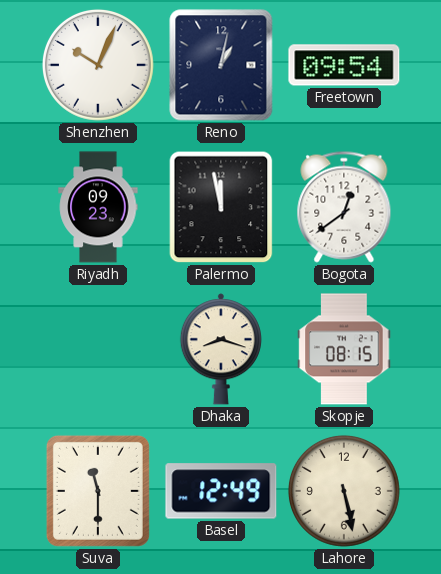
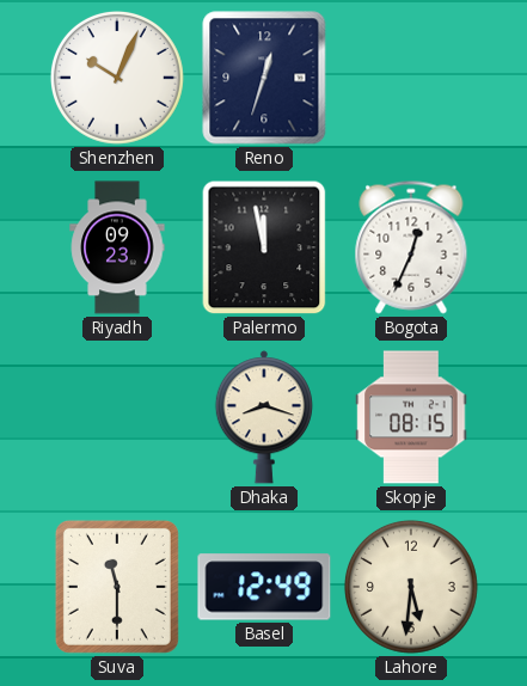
Reno: 1:02 -> 12:33
Freetown: 09:54 -> none
Bogota: 12:39 -> 12:34
Lahore: 5:28 -> 5:31
